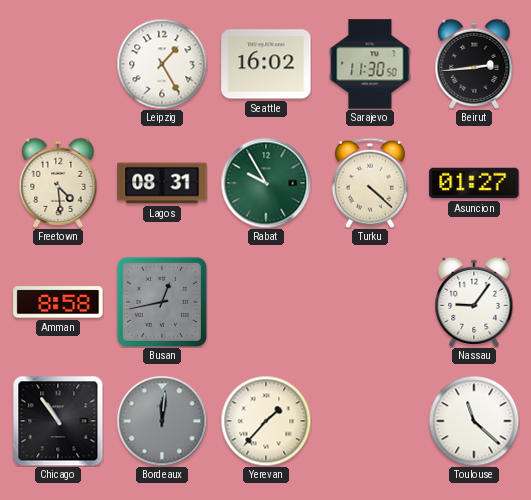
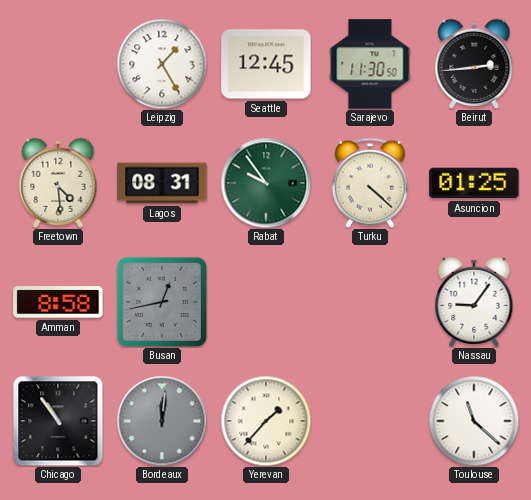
Seattle: 16:02 -> 12:45
Rabat: 9:55 -> 9:54
Asuncion: 01:27 -> 01:25
